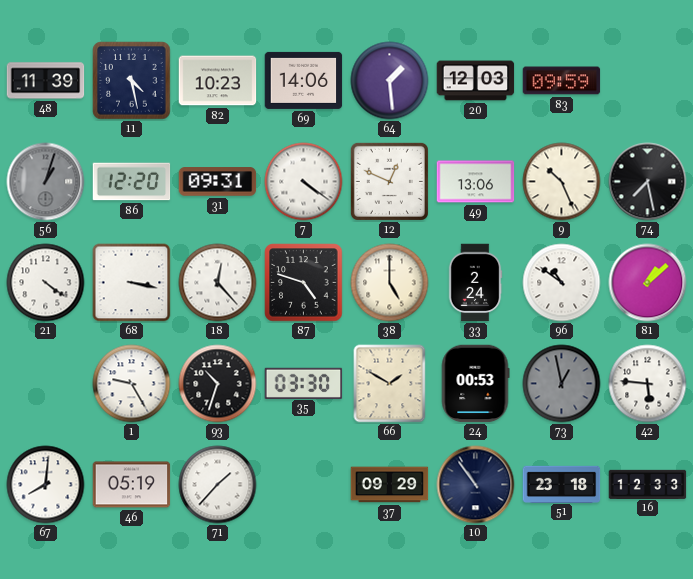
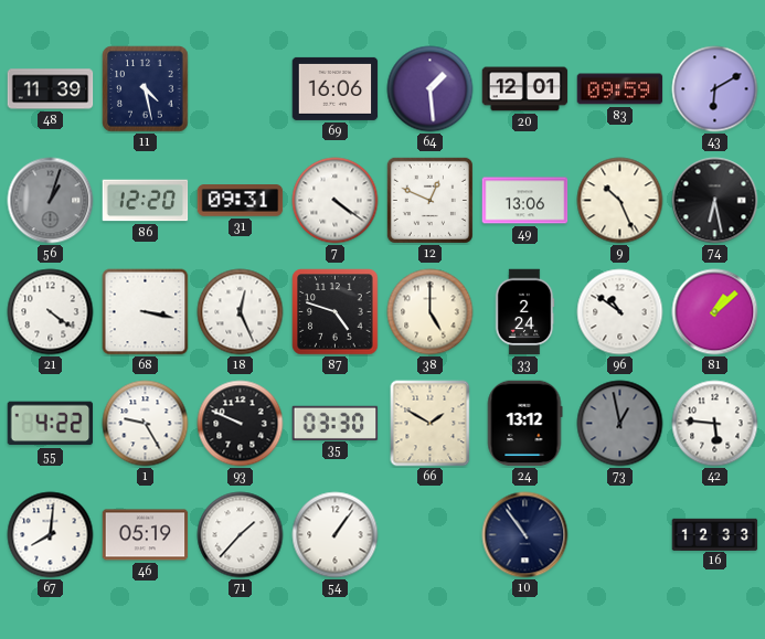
82: 10:23 -> none
69: 14:06 -> 16:06
20: 12:03 -> 12:01
43: none -> 6:10
74: 7:28 -> 6:28
18: 12:23 -> 12:26
55: none -> 4:22
93: 10:33 -> 9:49
24: 00:53 -> 13:12
54: none -> 1:06
37: 09:29 -> none
51: 23:18 -> none
